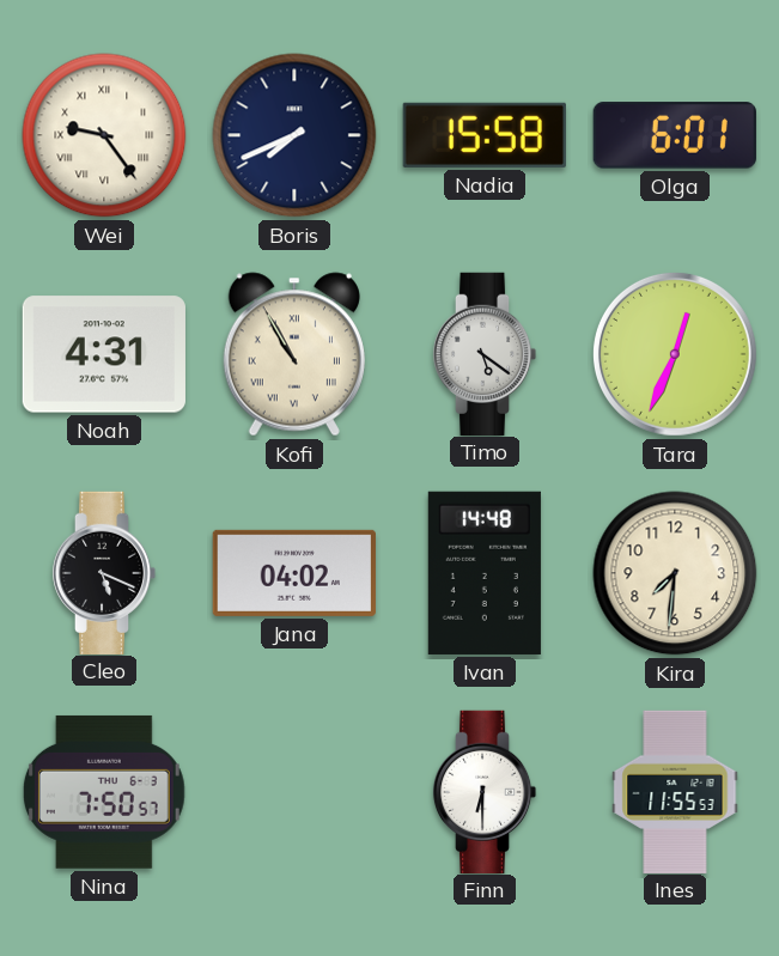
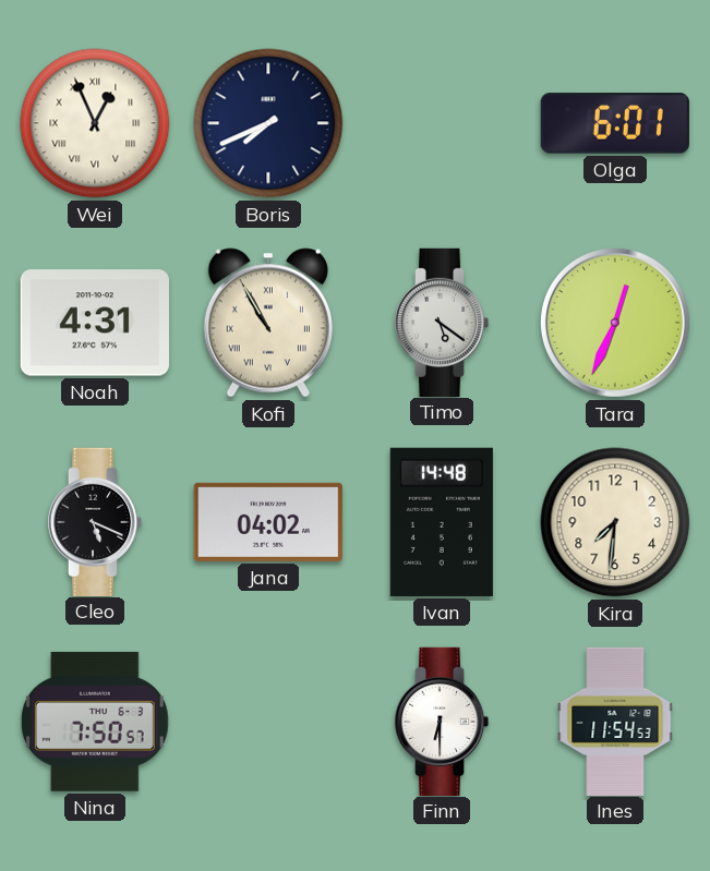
Wei: 9:24 -> 12:56
Nadia: 15:58 -> none
Ines: 11:55 -> 11:54
